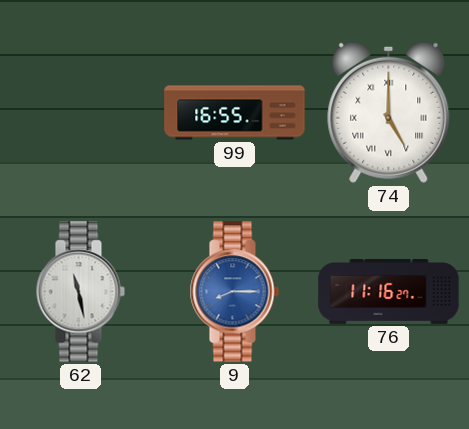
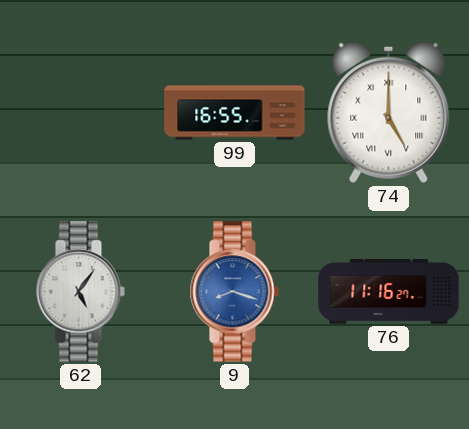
62: 11:28 -> 5:06
9: 8:15 -> 8:18
